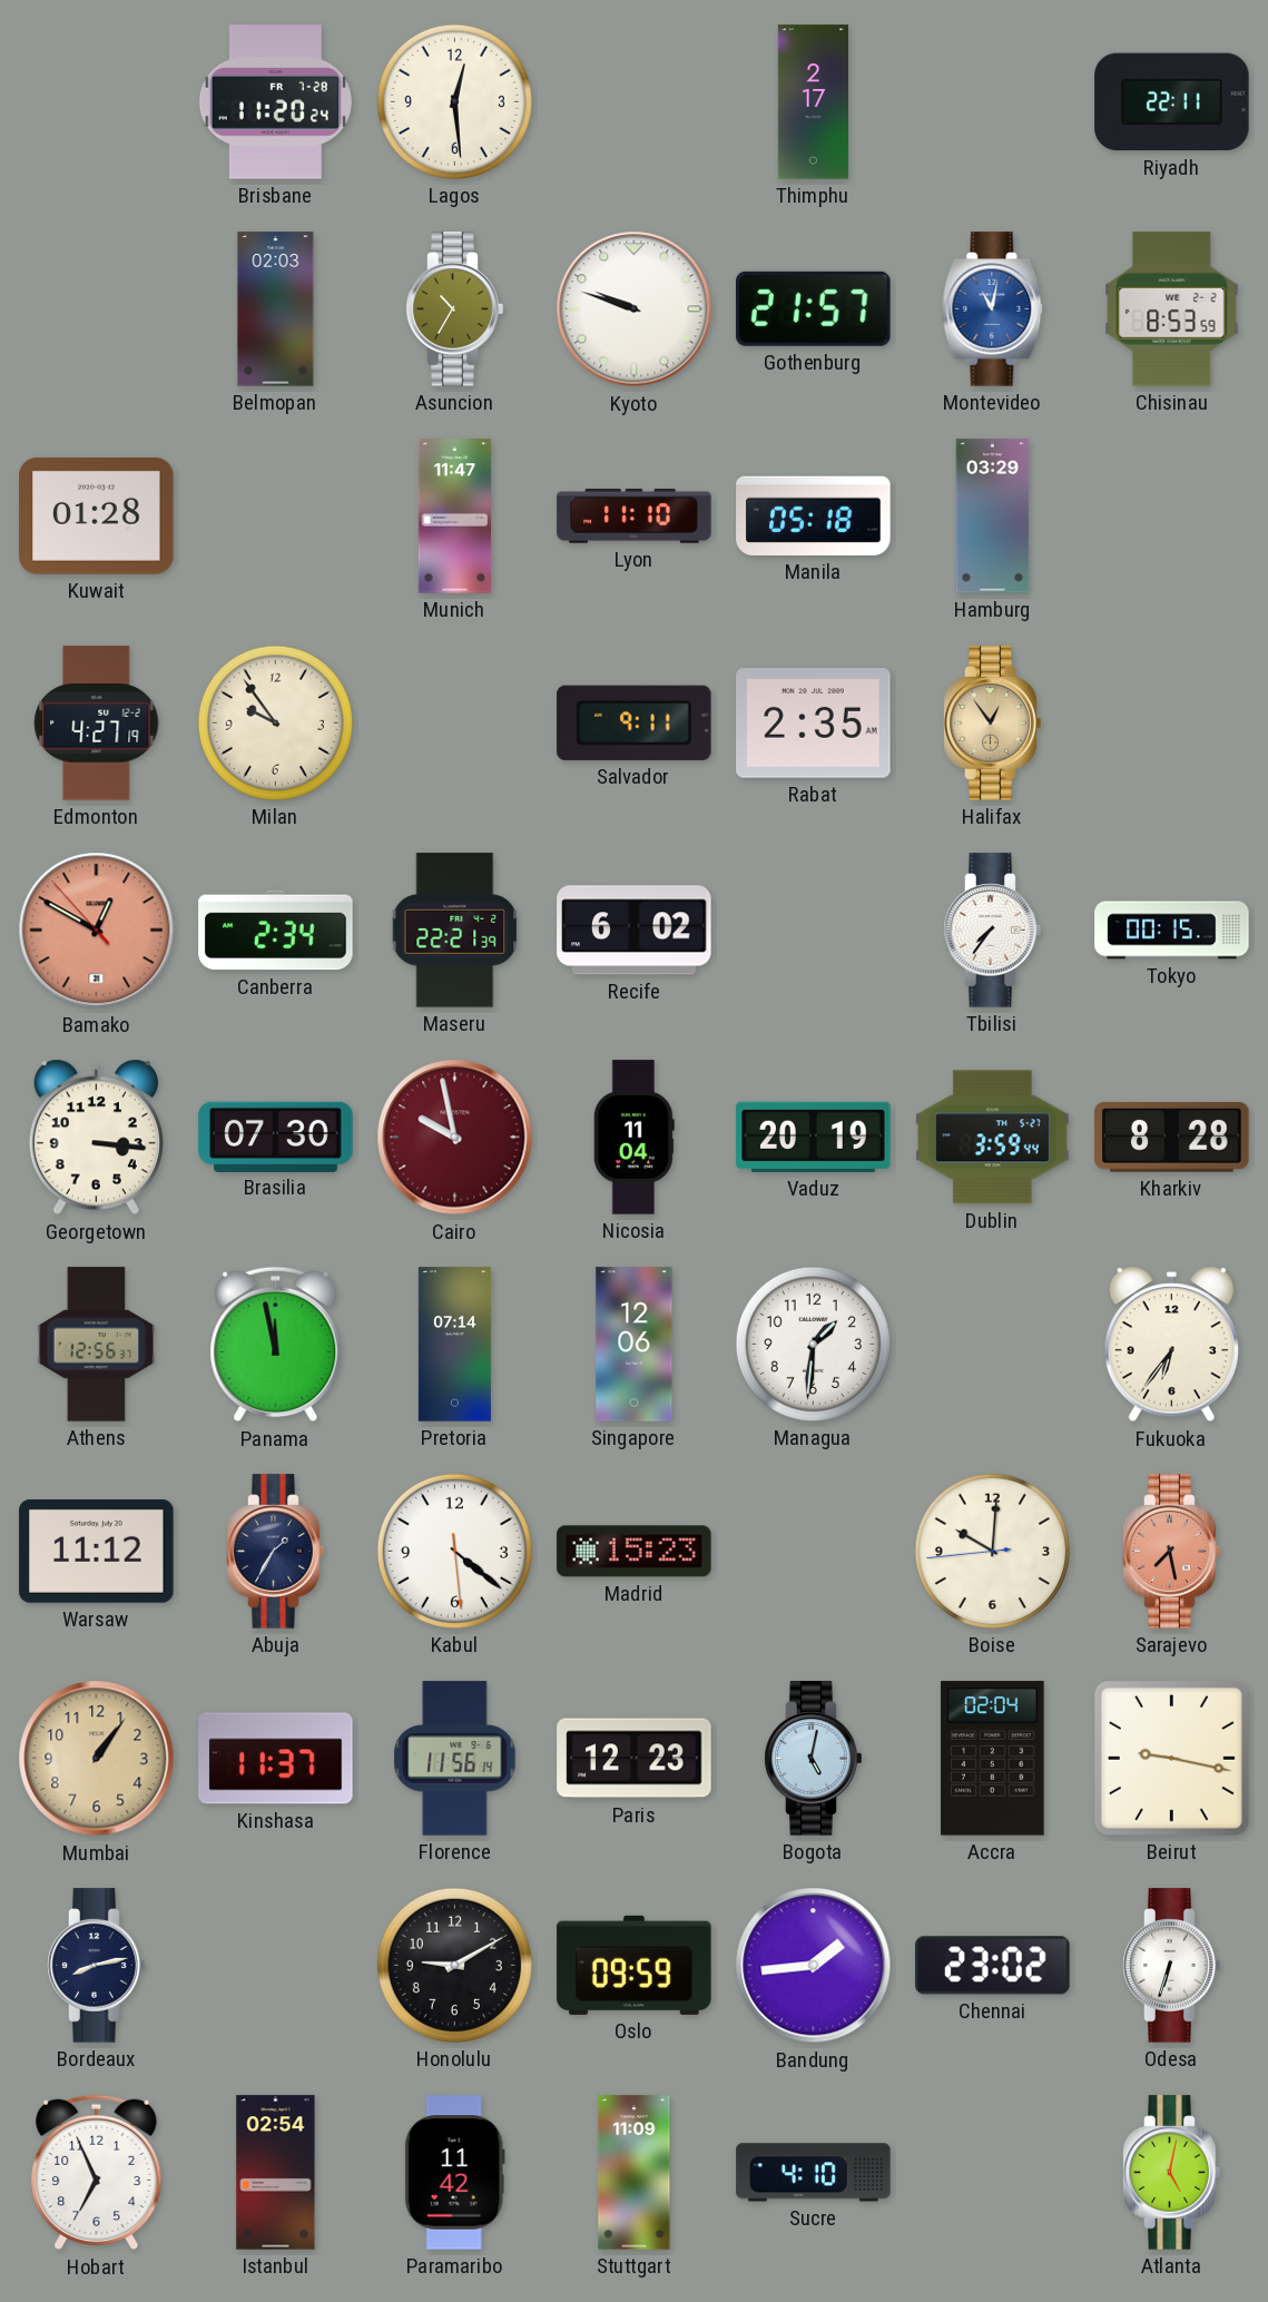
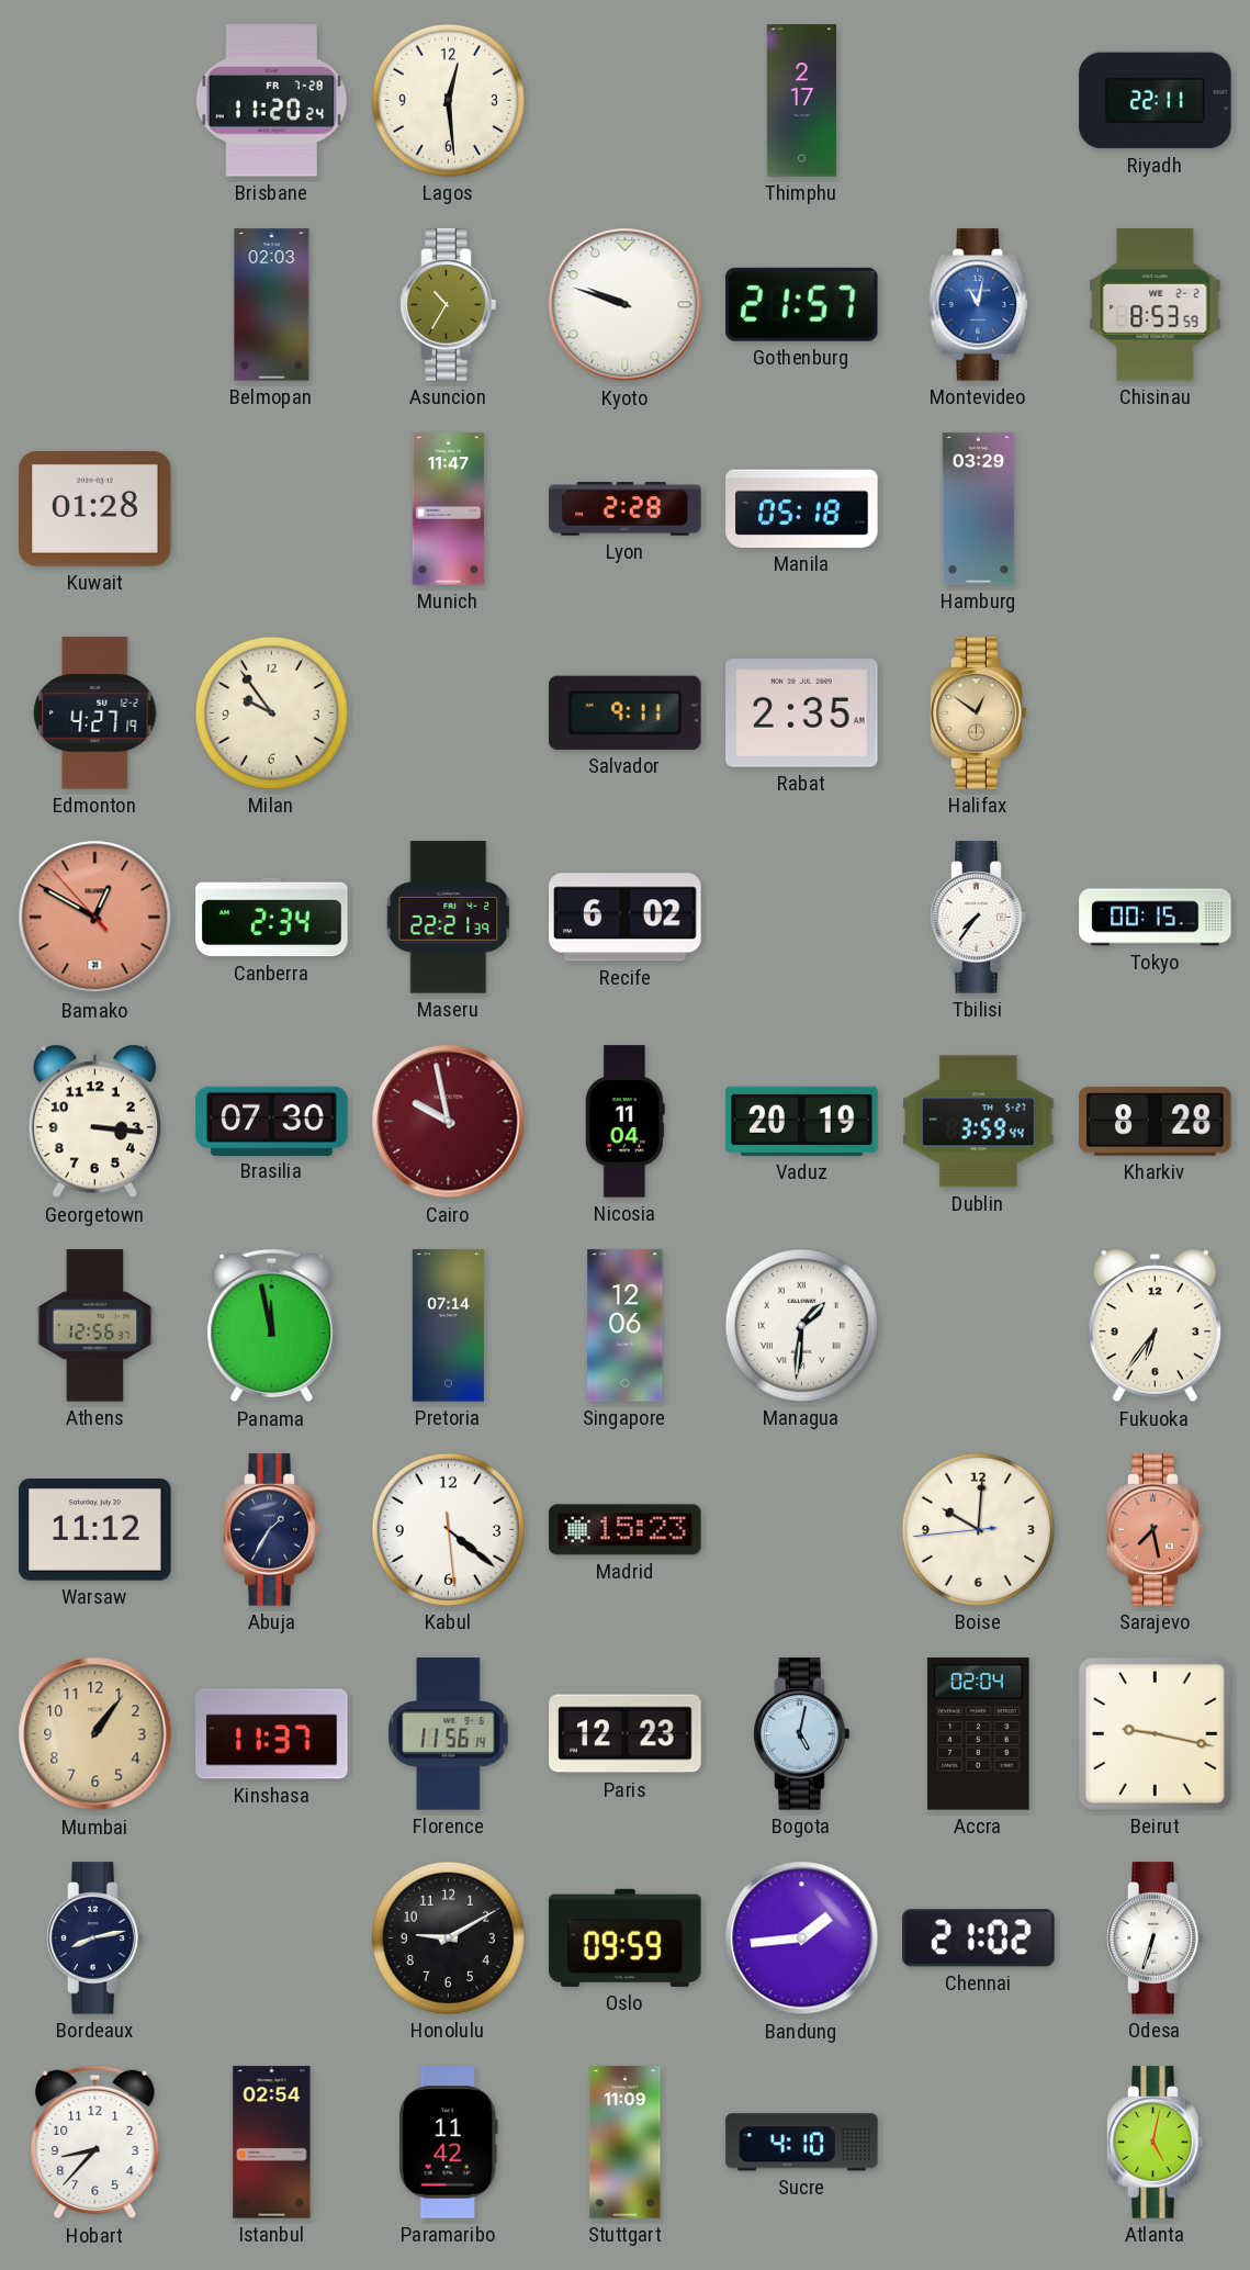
Lyon: 11:10 -> 2:28
Halifax: 12:54 -> 12:51
Managua numerals: Arabic -> Roman
Chennai: 23:02 -> 21:02
Hobart: 6:56 -> 8:37
